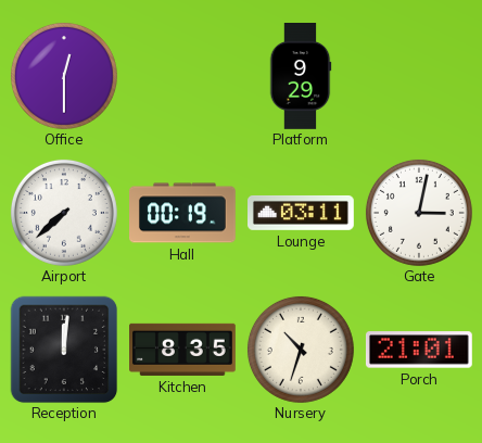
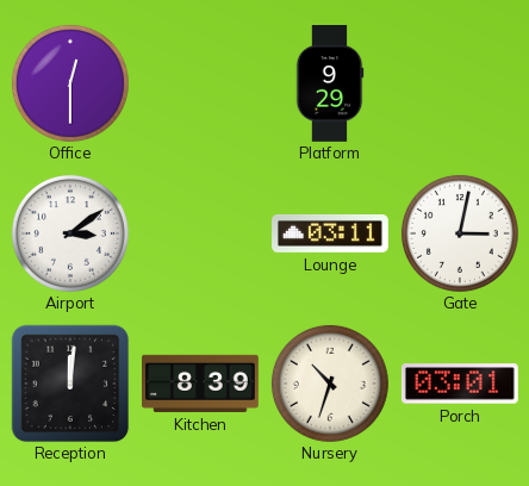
Airport: 7:38 -> 3:09
Hall: 00:19 -> none
Kitchen: 8:35 -> 8:39
Porch: 21:01 -> 03:01
